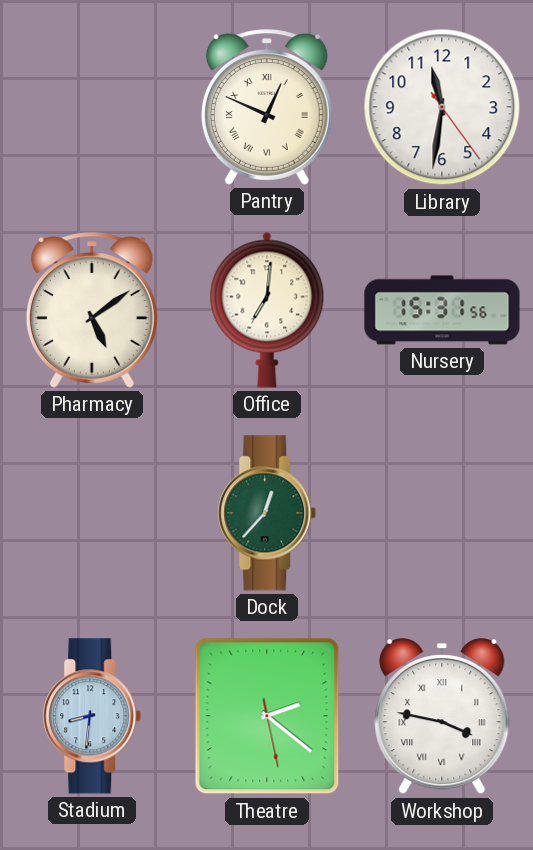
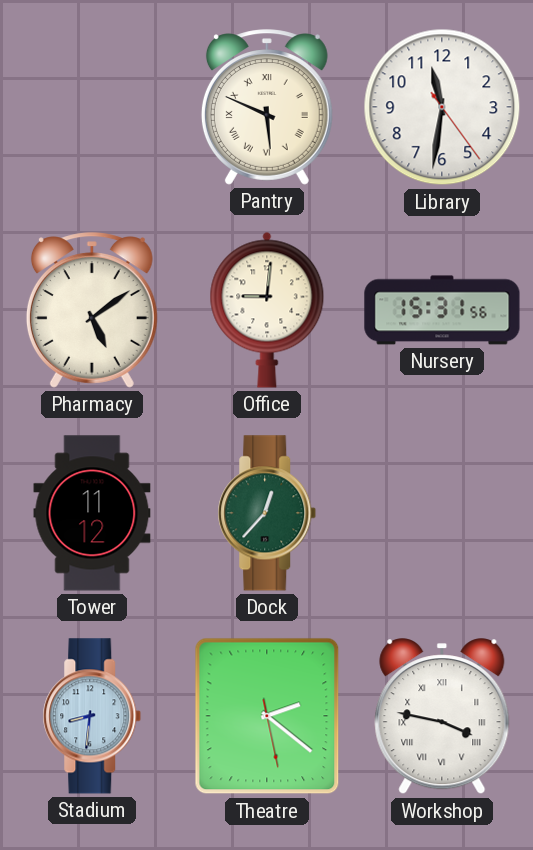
Pantry: 12:49 -> 5:49
Office: 7:01 -> 9:01
Tower: none -> 11:12
